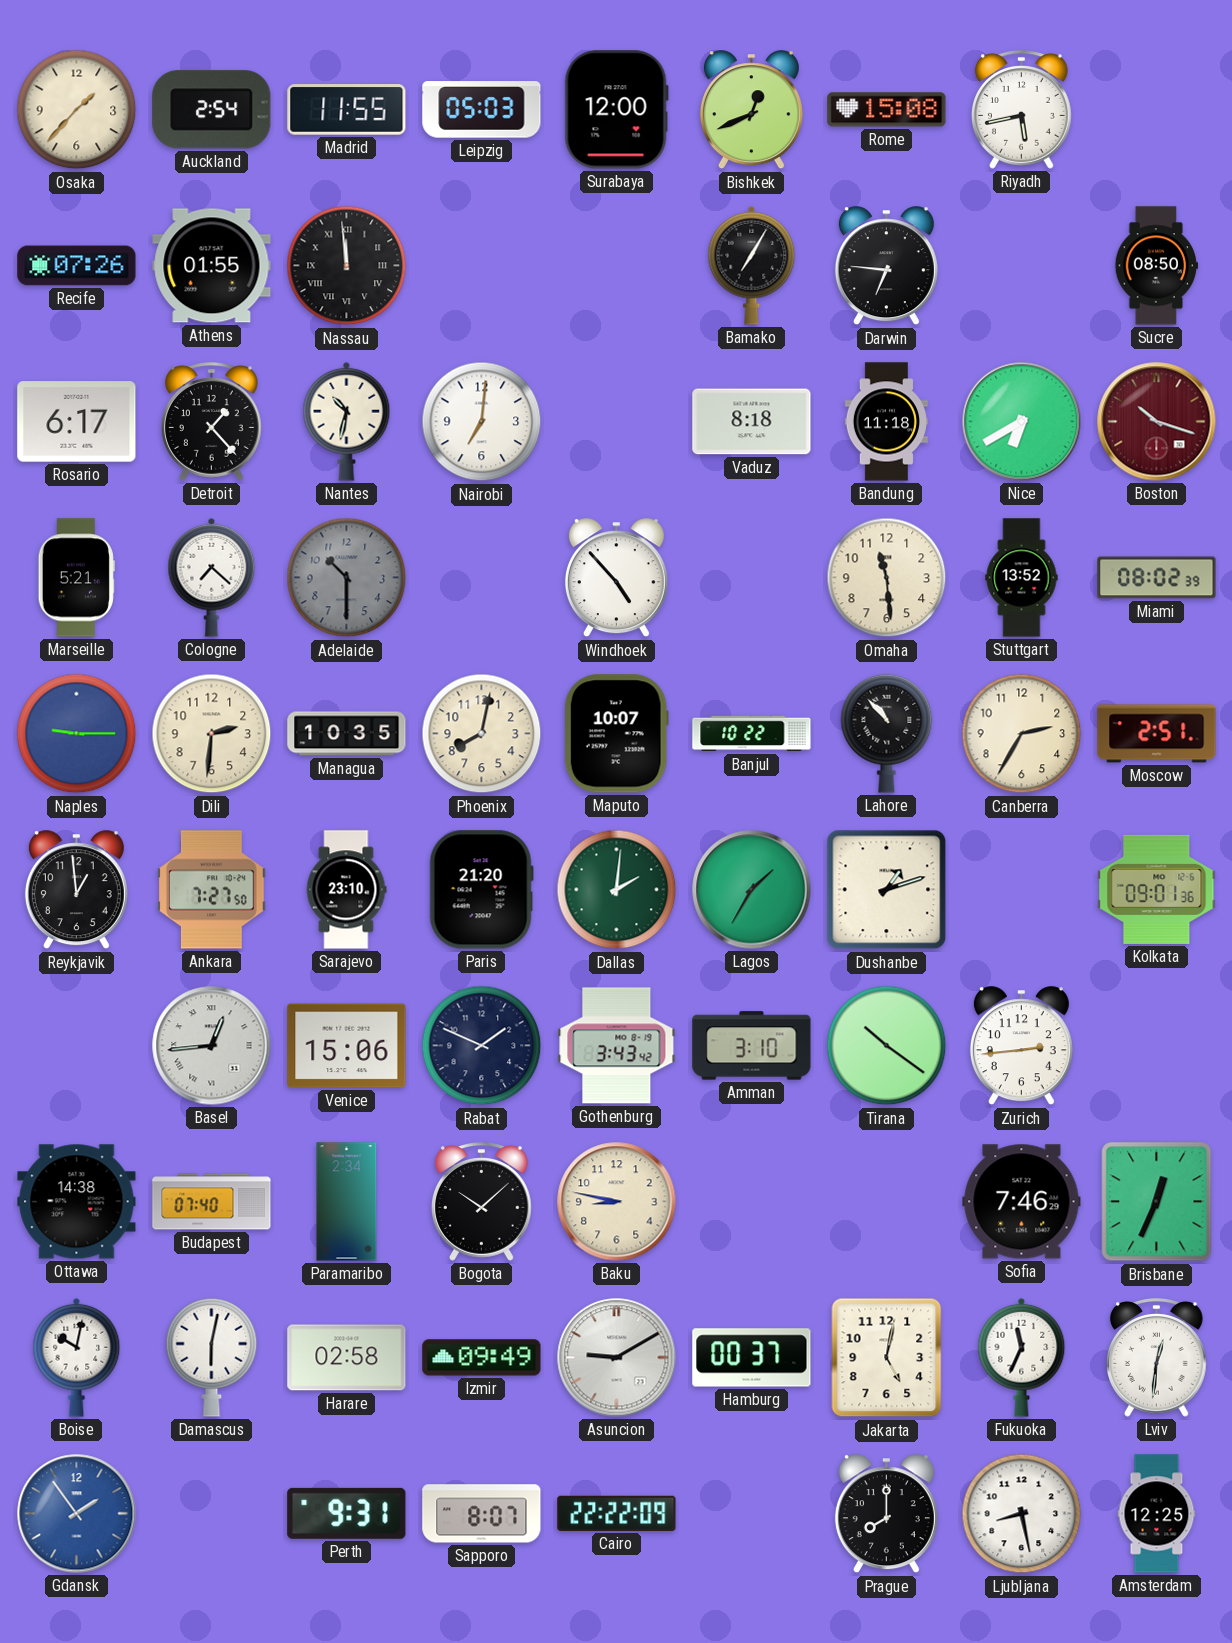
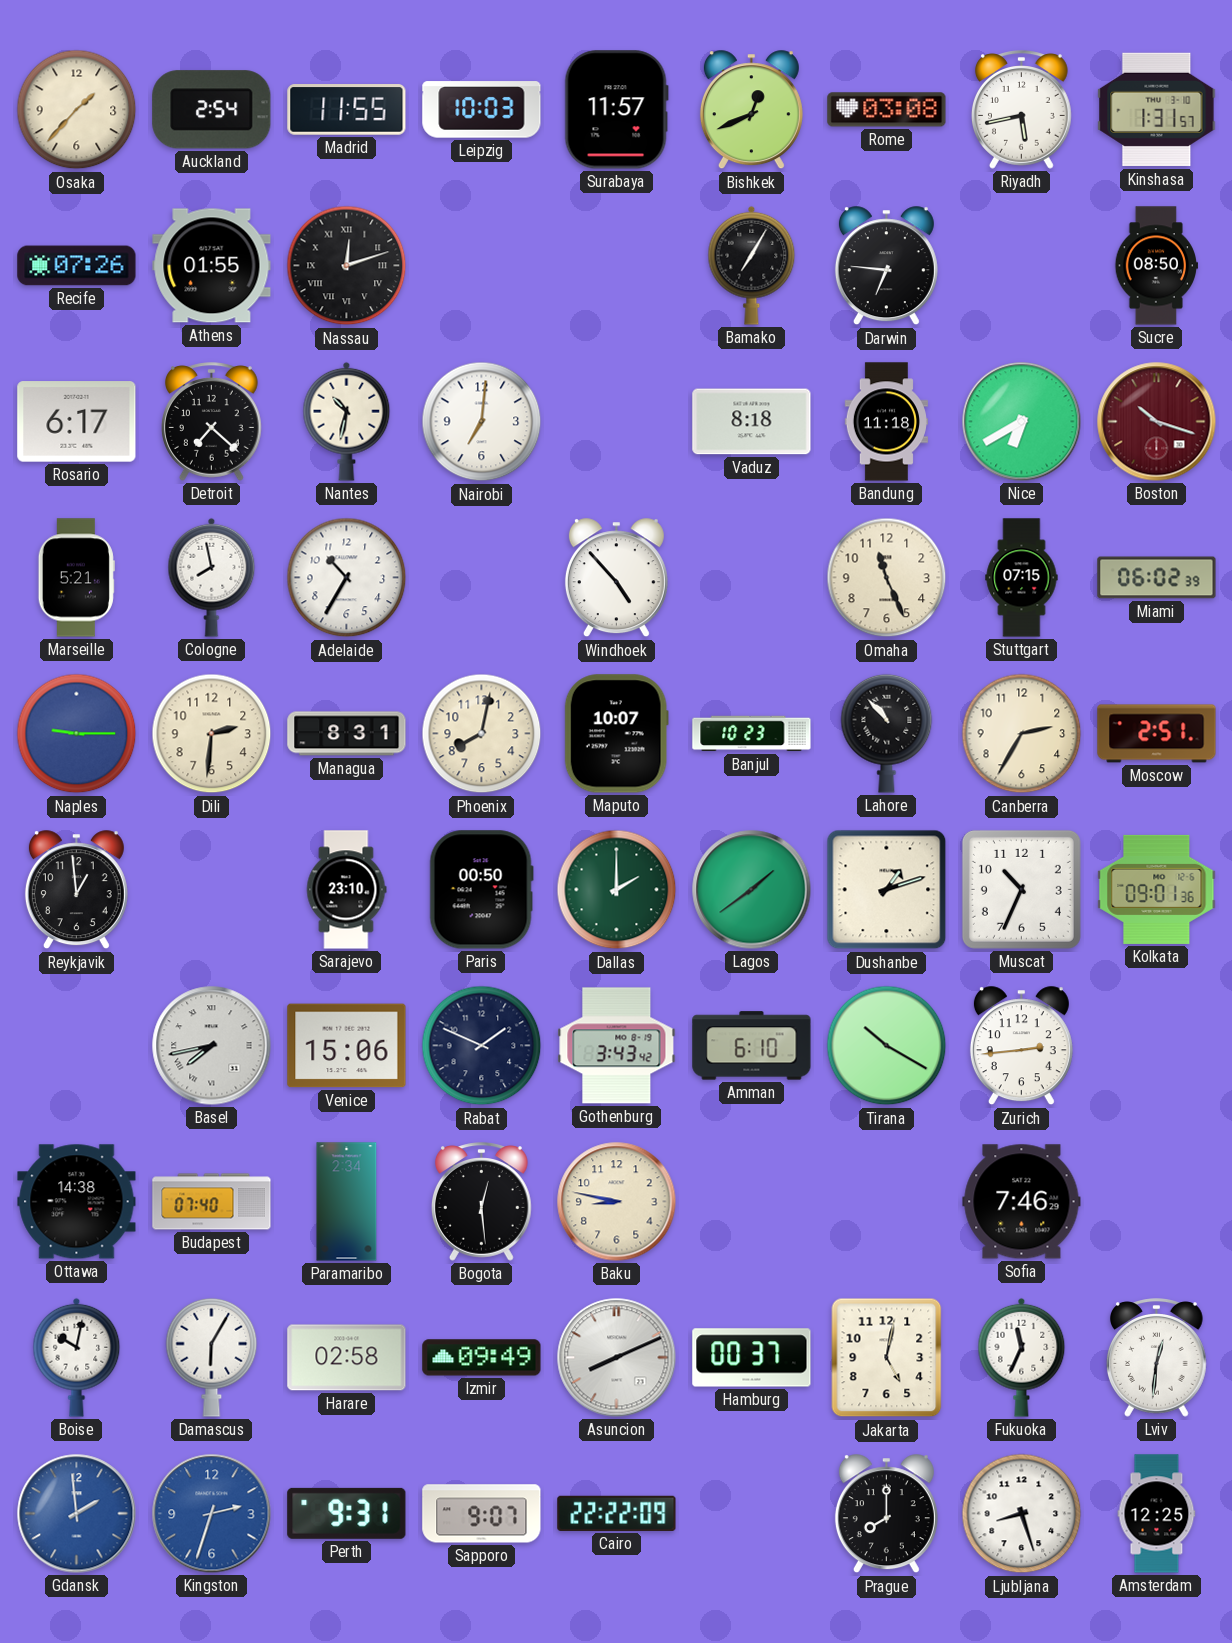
Leipzig: 05:03 -> 10:03
Surabaya: 12:00 -> 11:57
Rome: 15:08 -> 03:08
Kinshasa: none -> 1:31
Nassau: 11:59 -> 12:12
Detroit: 1:23 -> 7:22
Cologne: 7:22 -> 7:58
Adelaide: 10:30 -> 10:35
Adelaide dial: grey -> white
Omaha: 11:29 -> 11:26
Stuttgart: 13:52 -> 07:15
Miami: 08:02 -> 06:02
Managua: 10:35 -> 8:31
Banjul: 10:22 -> 10:23
Ankara: 7:27 -> none
Paris: 21:20 -> 00:50
Dallas: 2:01 -> 2:00
Lagos: 1:35 -> 1:39
Muscat: none -> 10:34
Basel: 12:44 -> 7:43
Amman: 3:10 -> 6:10
Tirana: 10:21 -> 10:20
Bogota: 10:08 -> 12:29
Brisbane: 12:34 -> none
Damascus: 6:02 -> 6:05
Asuncion: 9:10 -> 8:11
Gdansk: 1:54 -> 1:59
Kingston: none -> 2:33
Sapporo: 8:07 -> 9:07
Ljubljana: 8:28 -> 8:27
